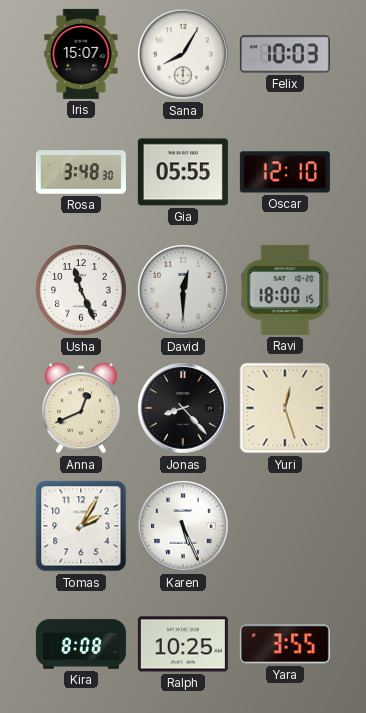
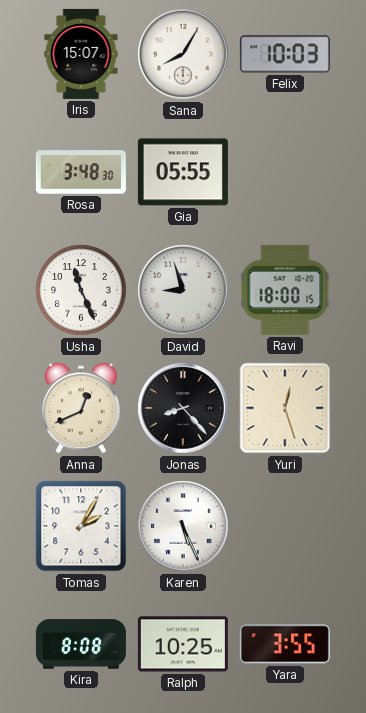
Oscar: 12:10 -> none
David: 12:30 -> 8:57
